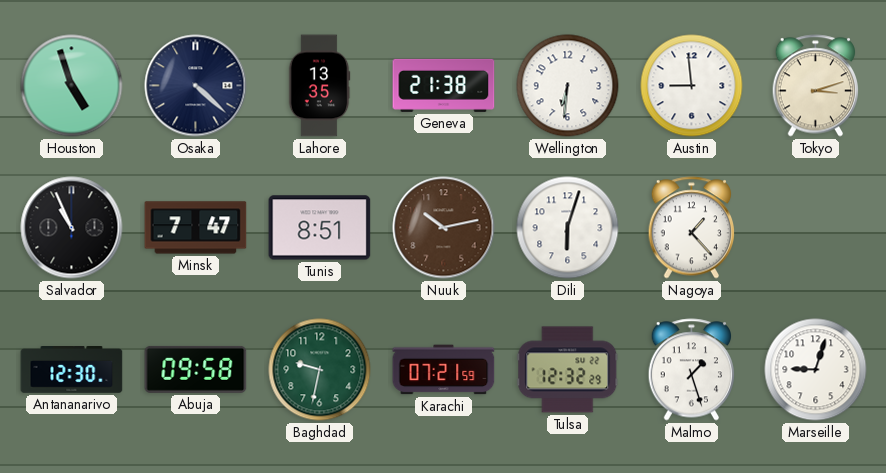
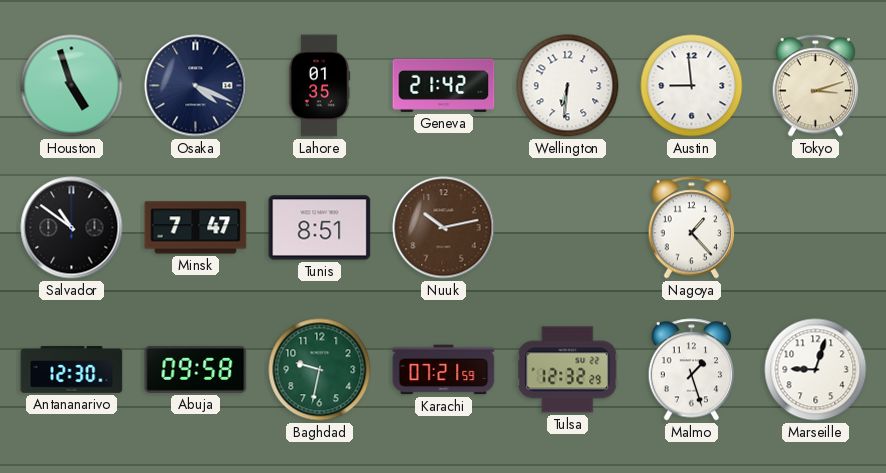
Osaka: 4:22 -> 4:19
Lahore: 13:35 -> 01:35
Geneva: 21:38 -> 21:42
Salvador: 10:56 -> 10:51
Dili: 6:03 -> none
